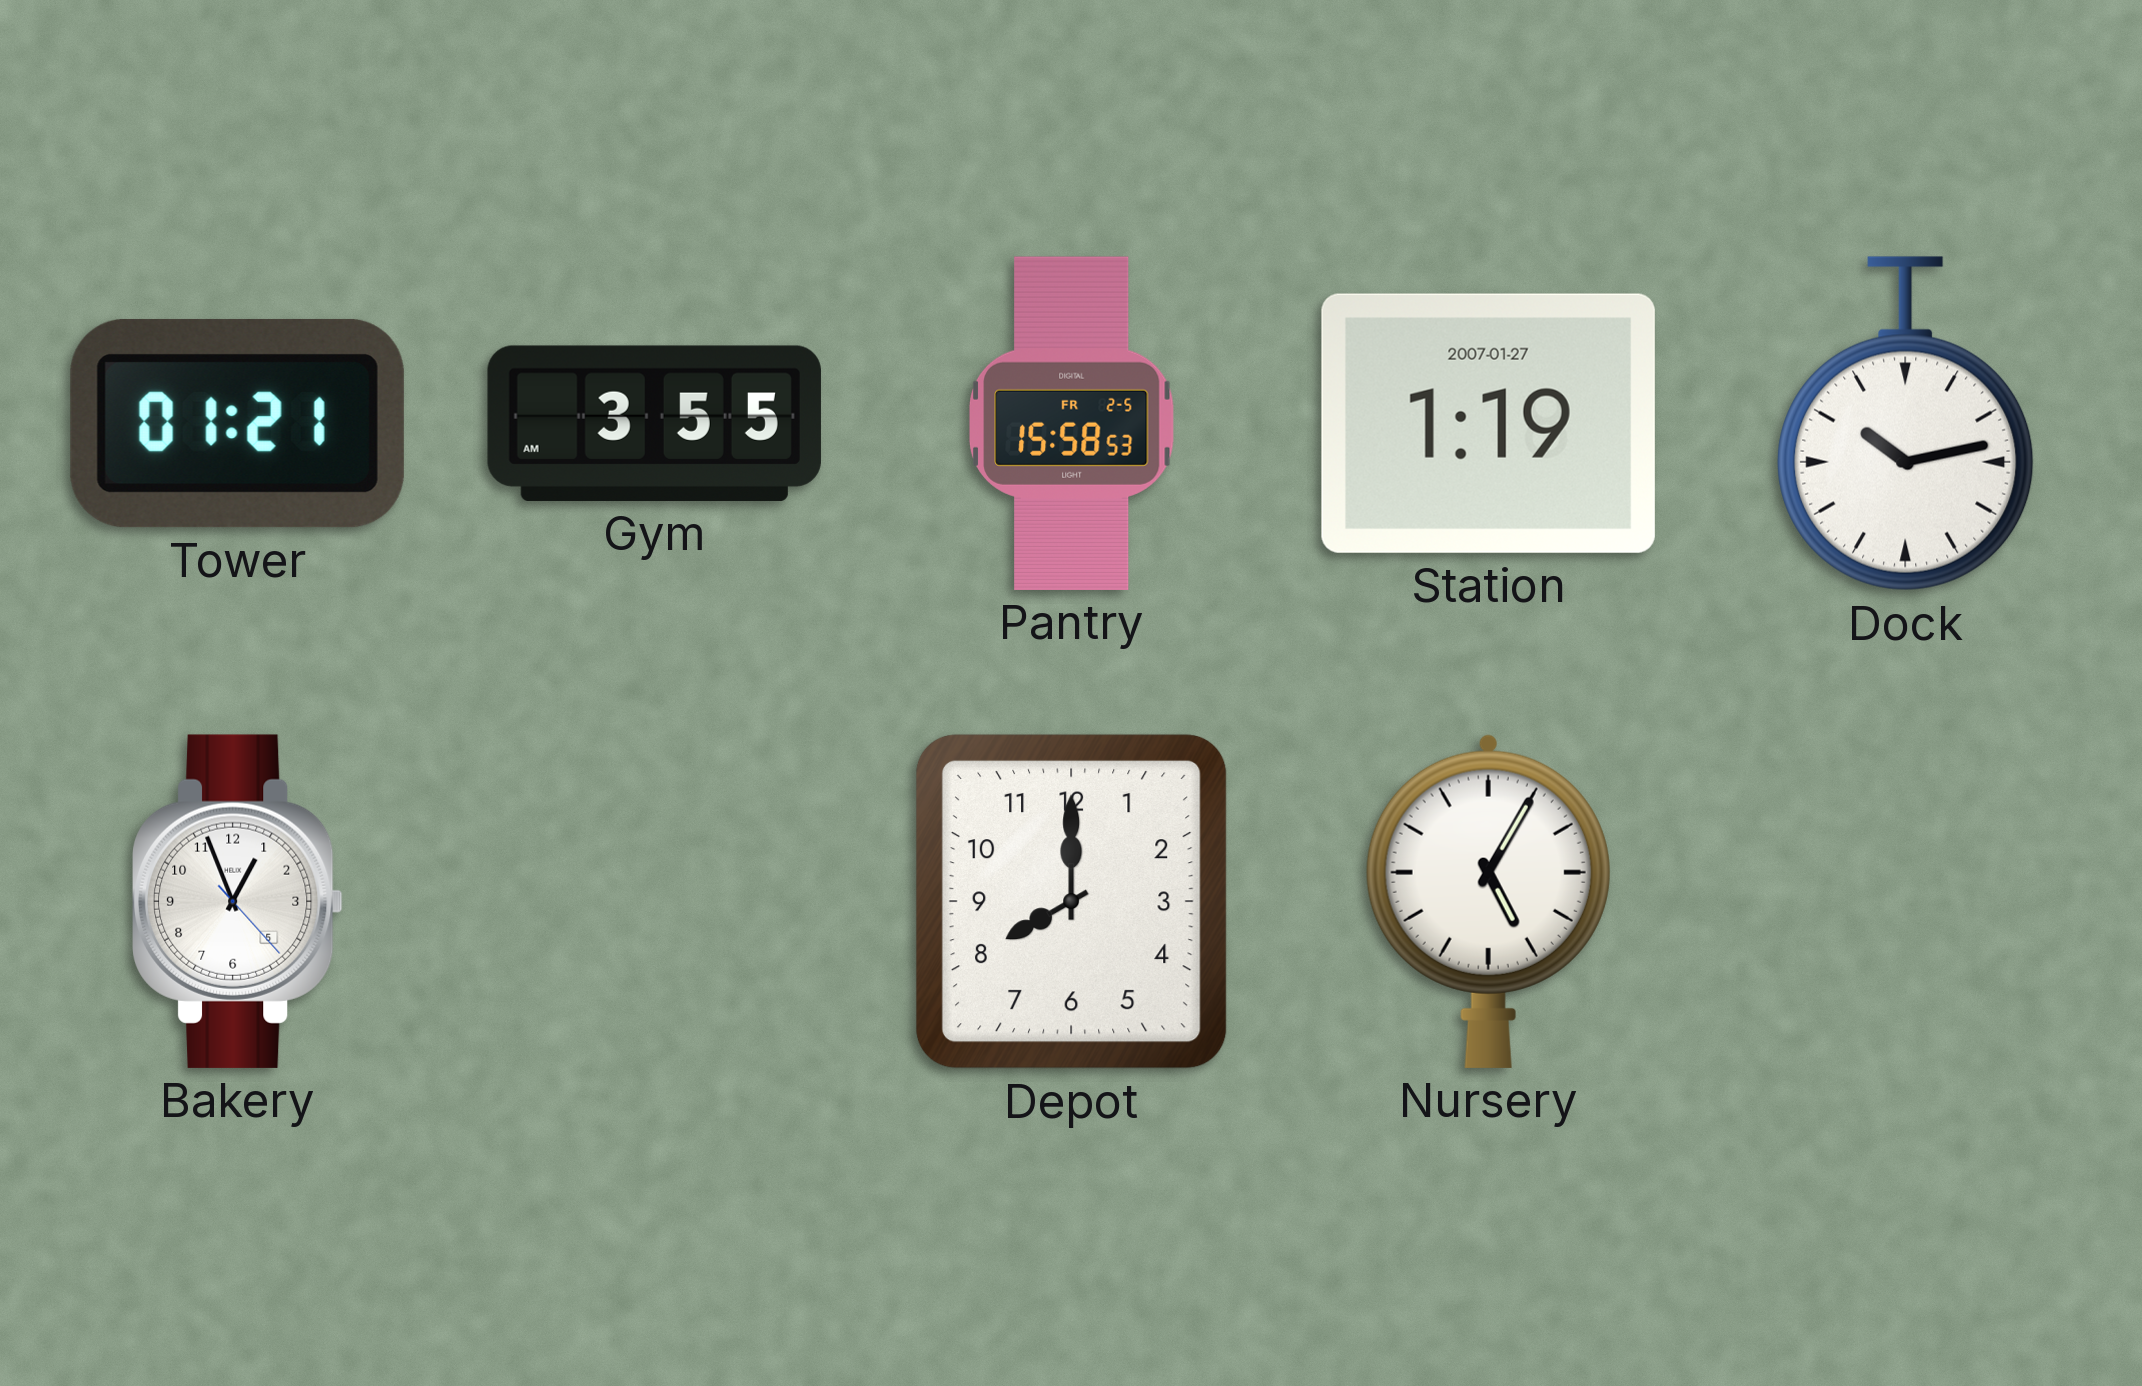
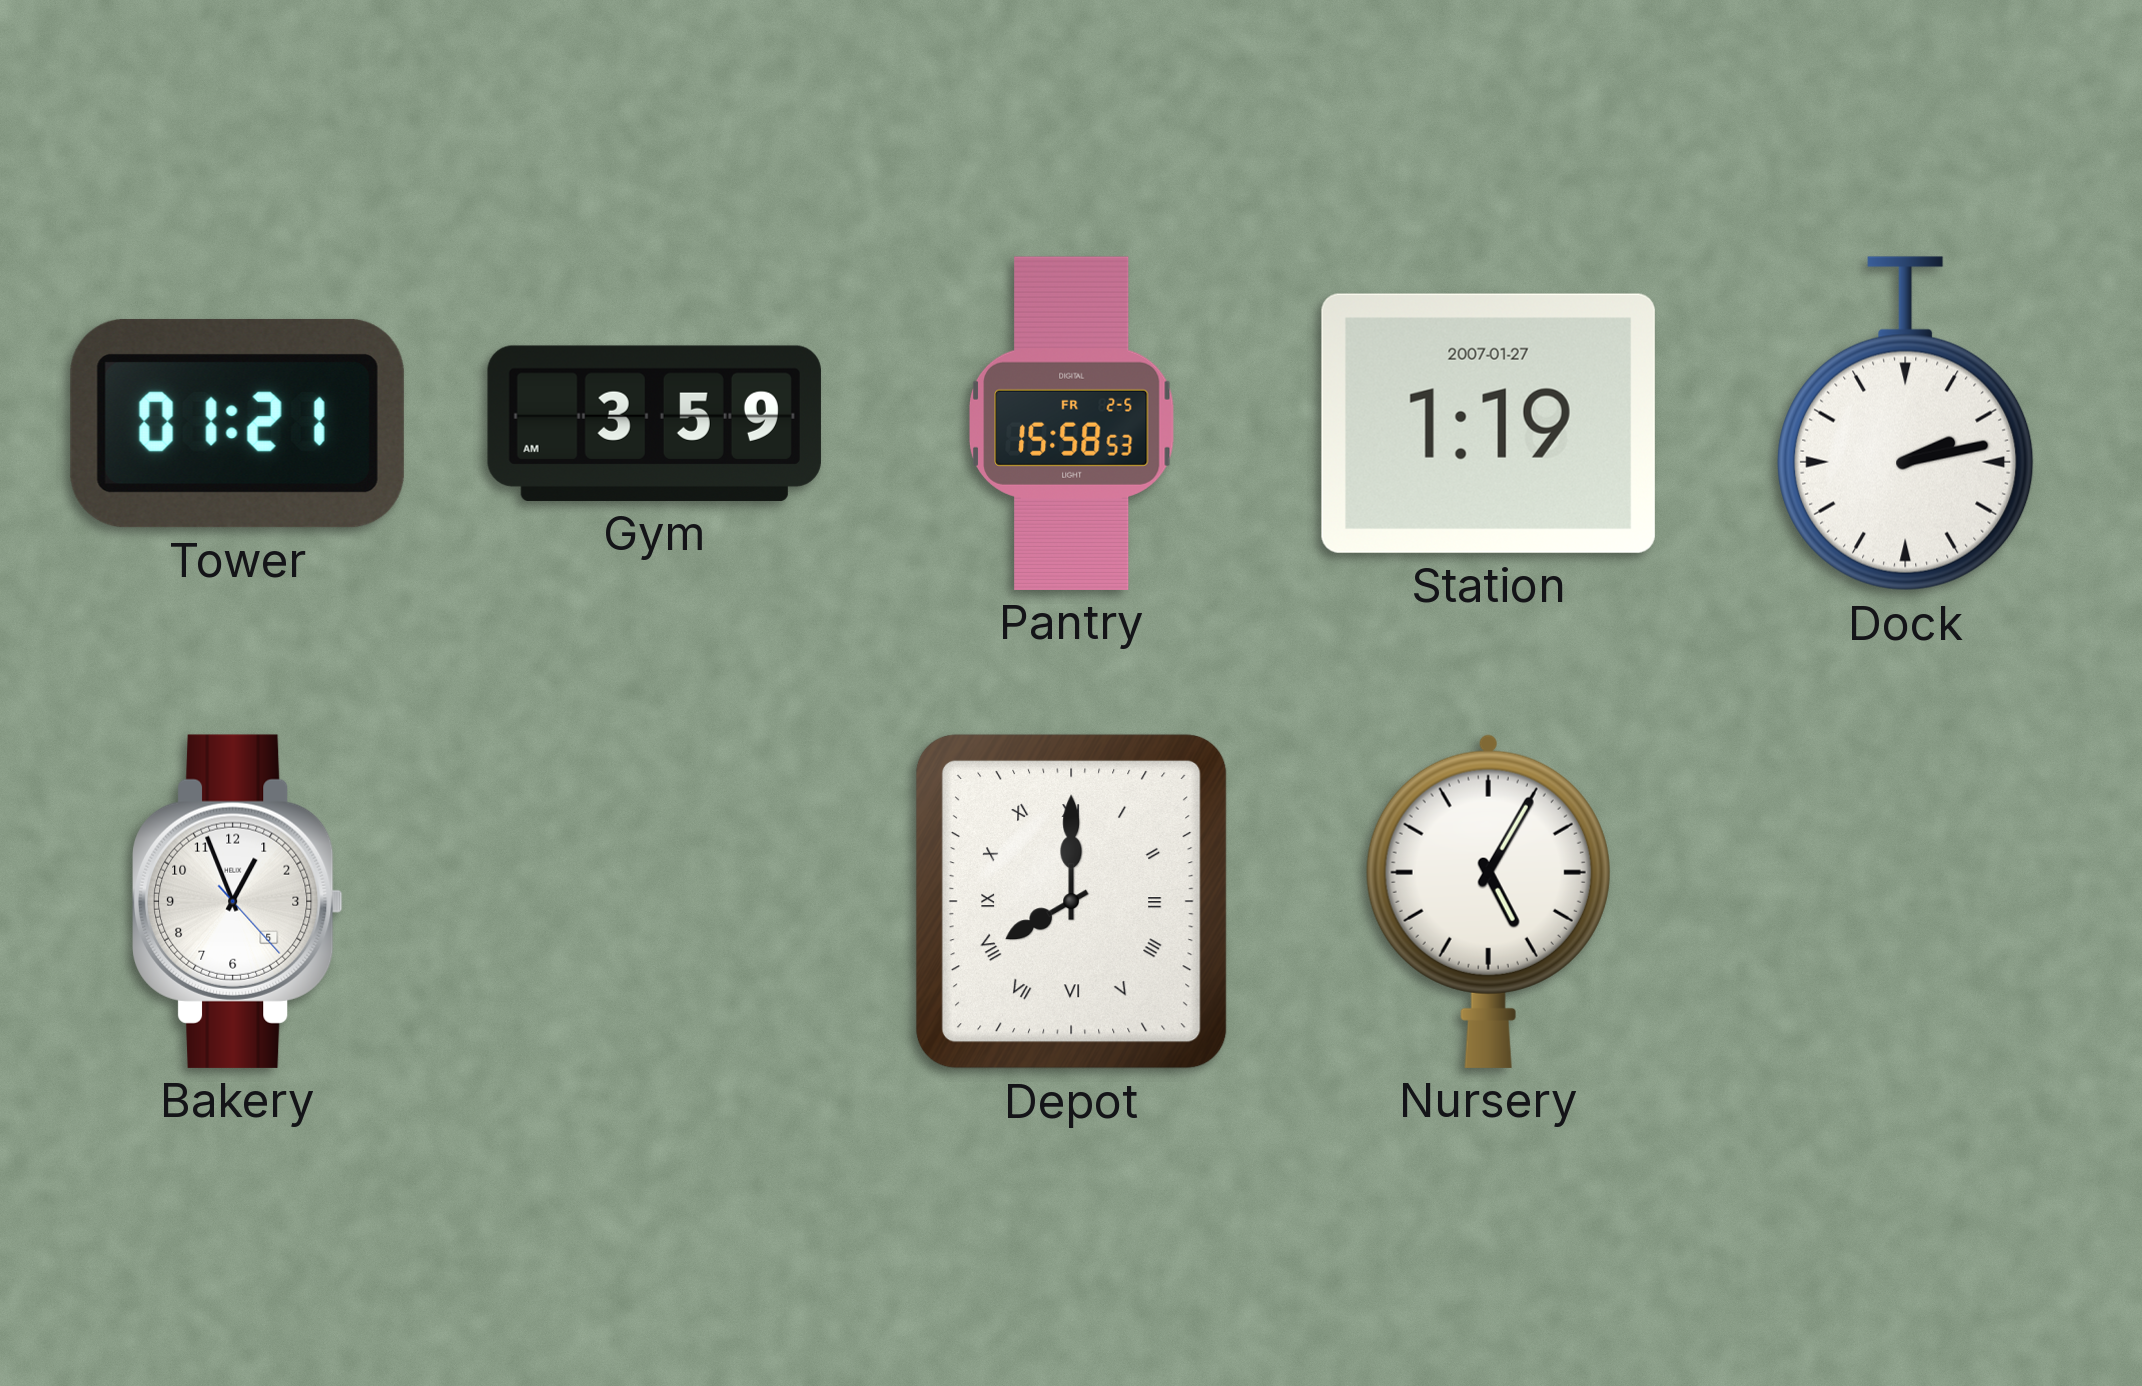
Gym: 3:55 -> 3:59
Dock: 10:13 -> 2:13
Depot numerals: Arabic -> Roman
